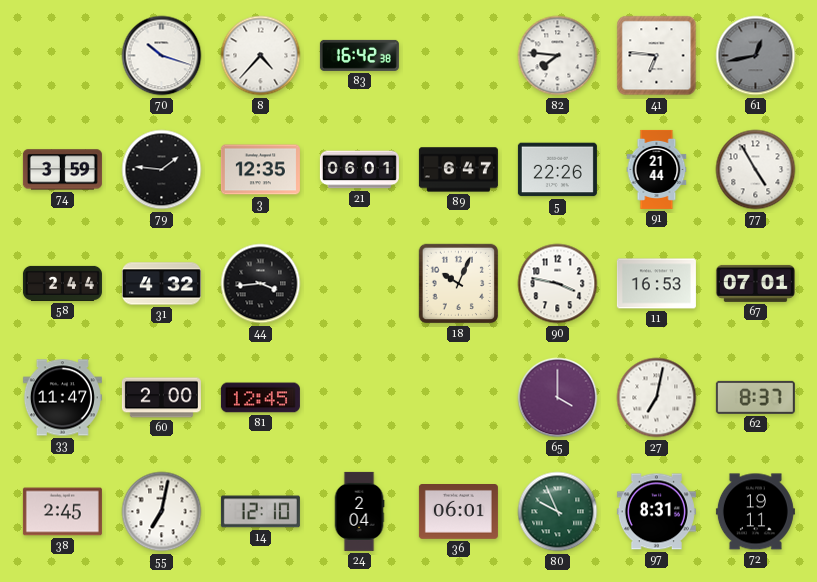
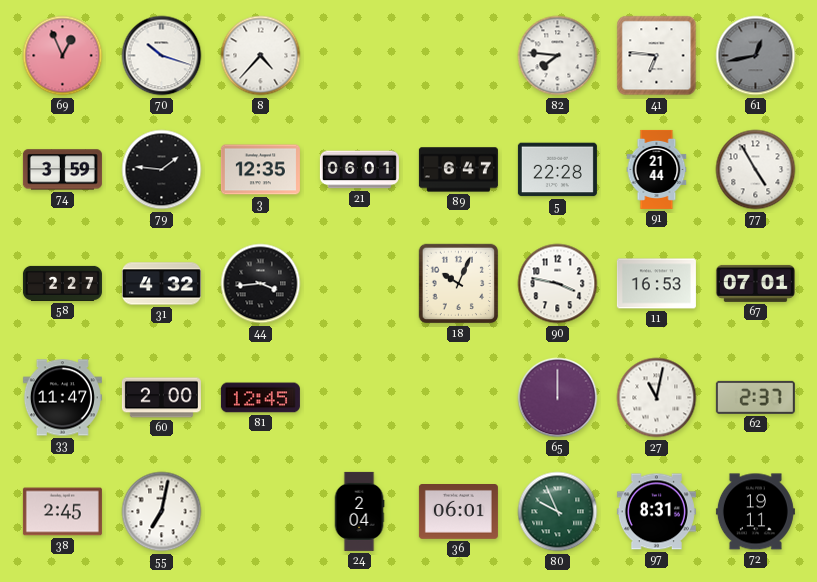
69: none -> 12:56
83: 16:42 -> none
5: 22:26 -> 22:28
58: 2:44 -> 2:27
65: 4:00 -> 12:00
27: 7:02 -> 11:02
62: 8:37 -> 2:37
14: 12:10 -> none
